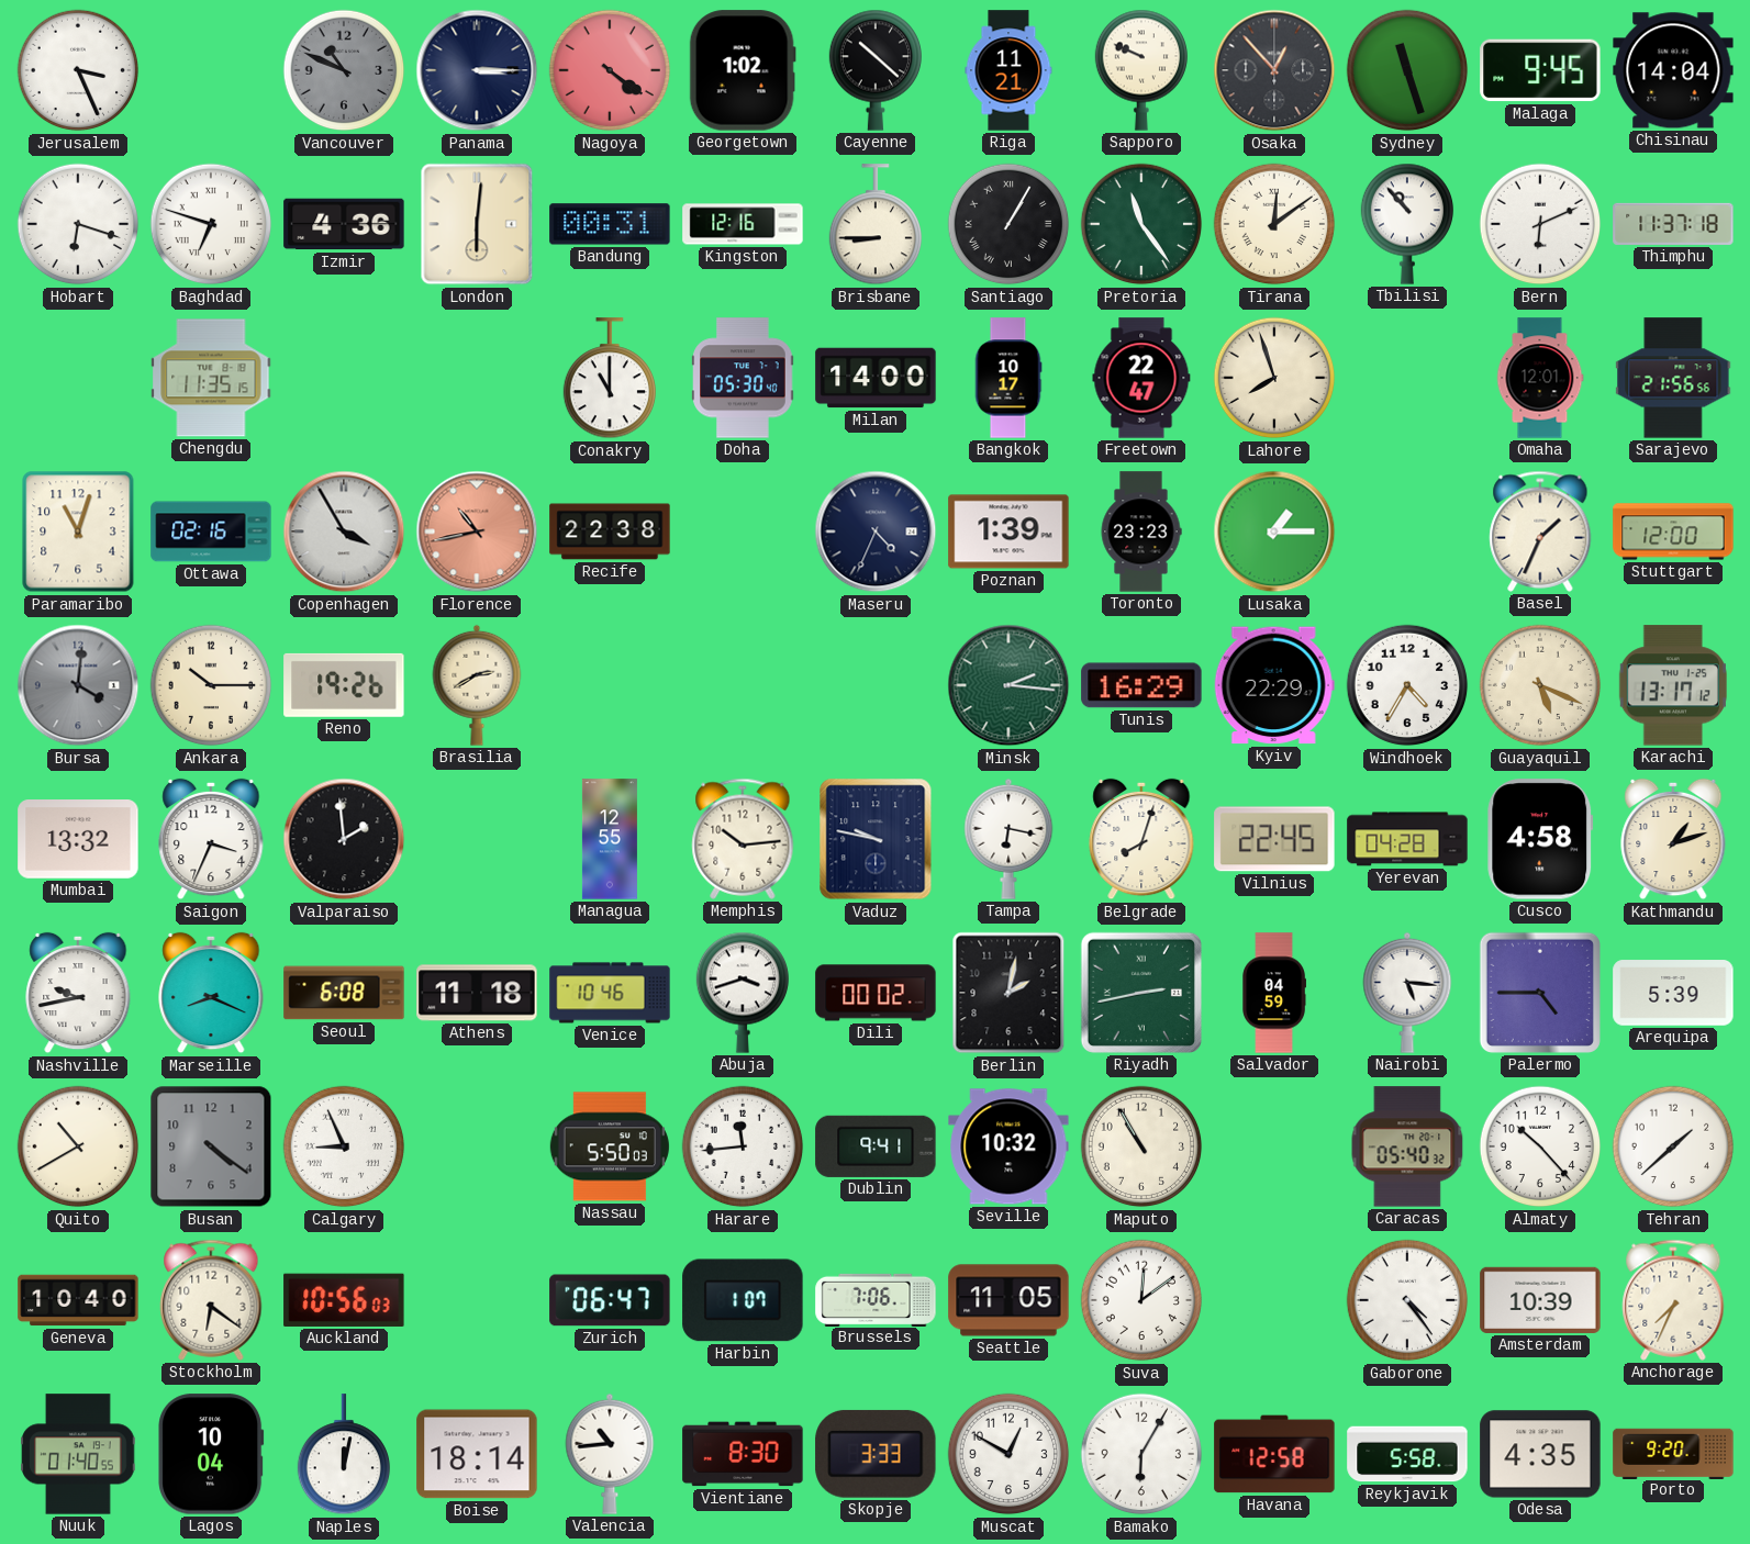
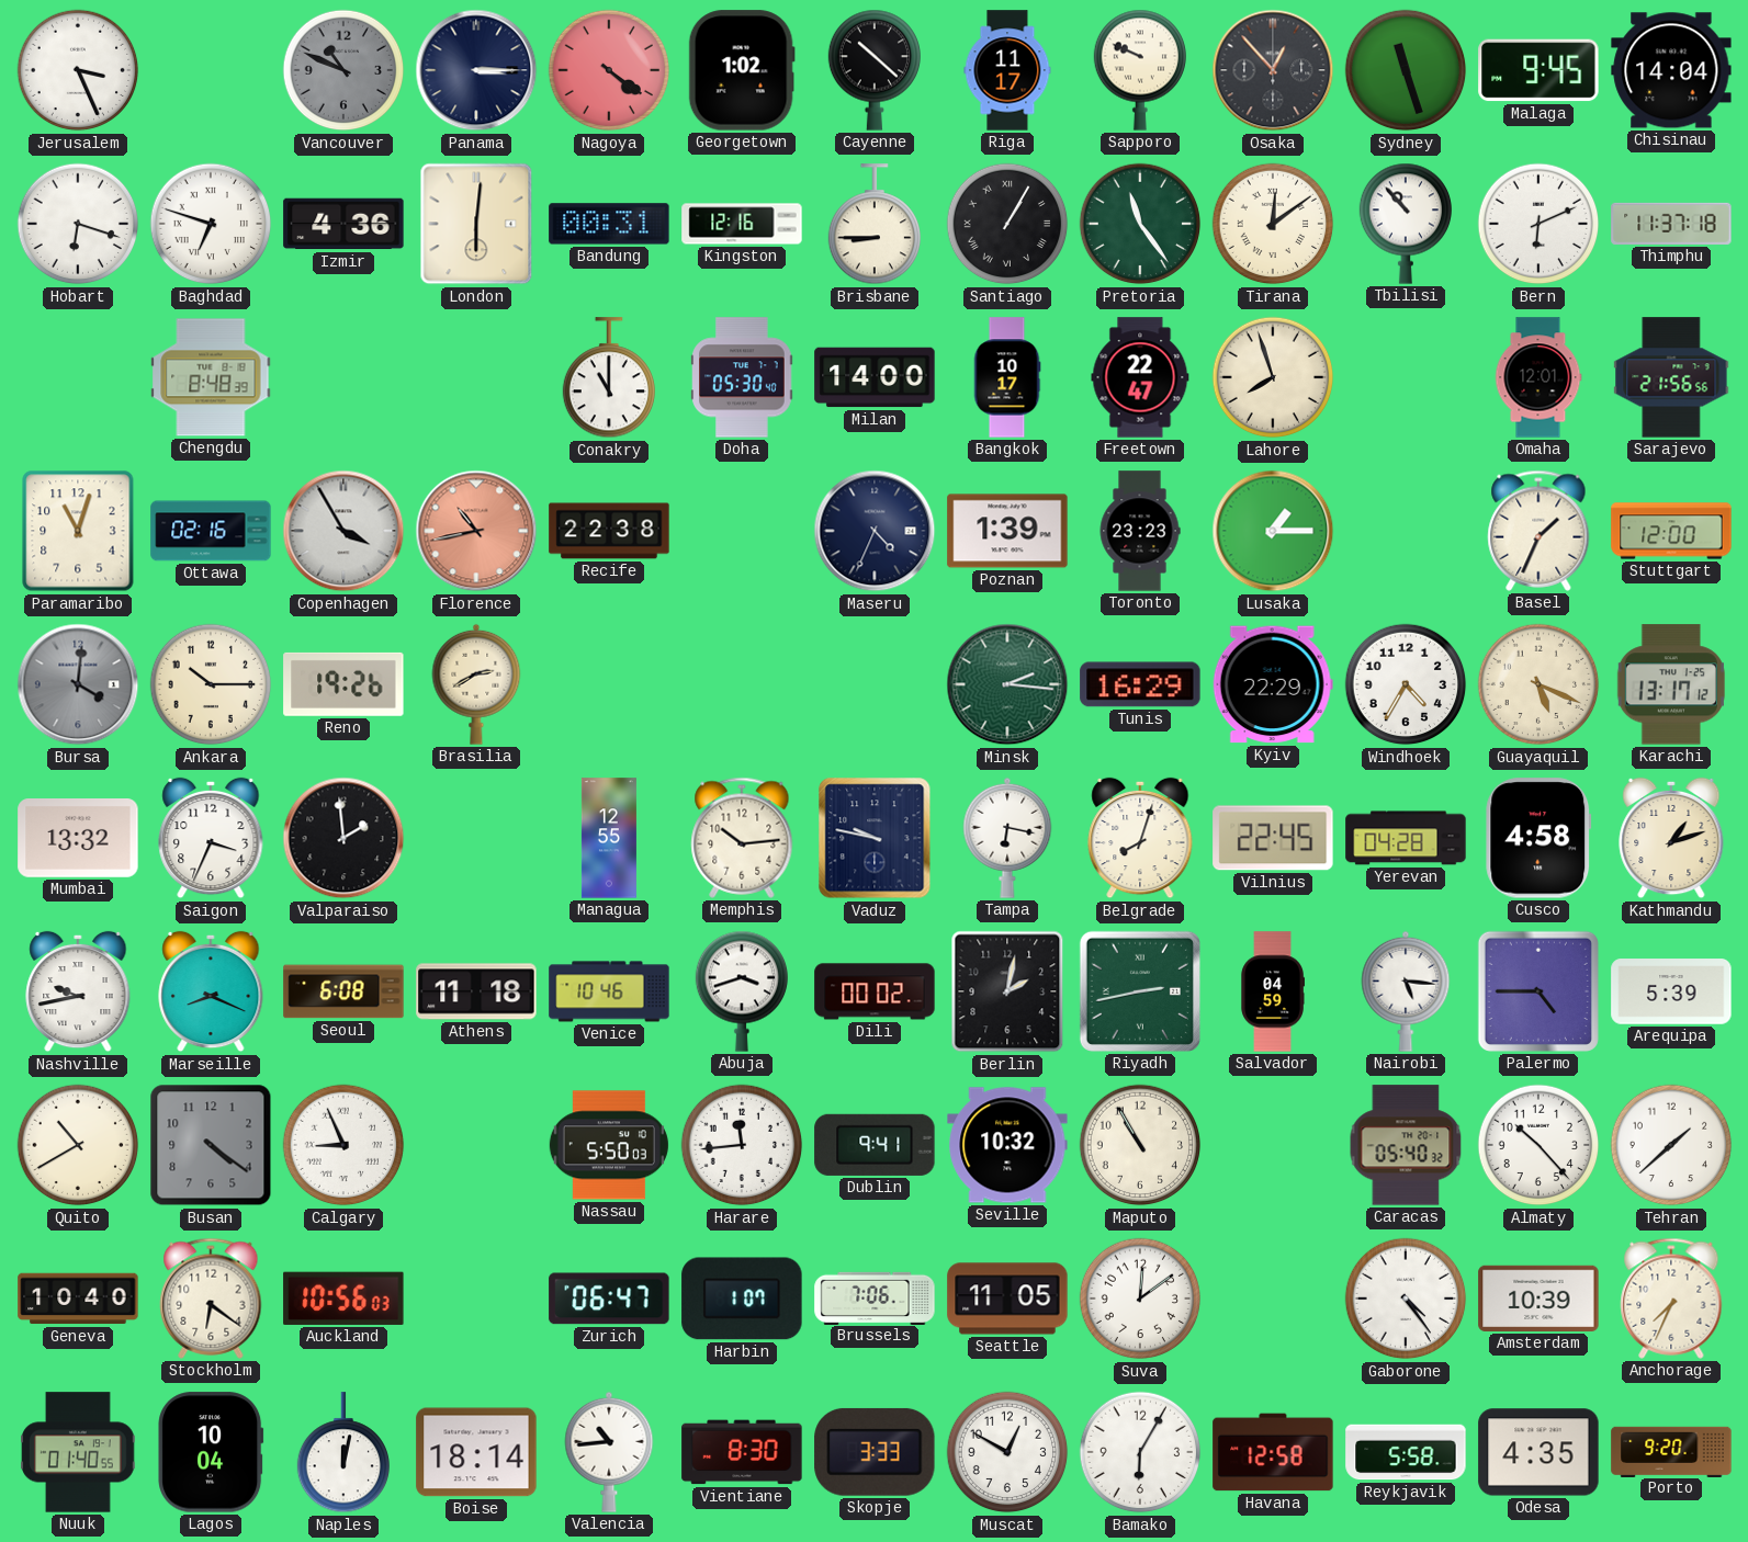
Riga: 11:21 -> 11:17
Chengdu: 11:35 -> 8:48
